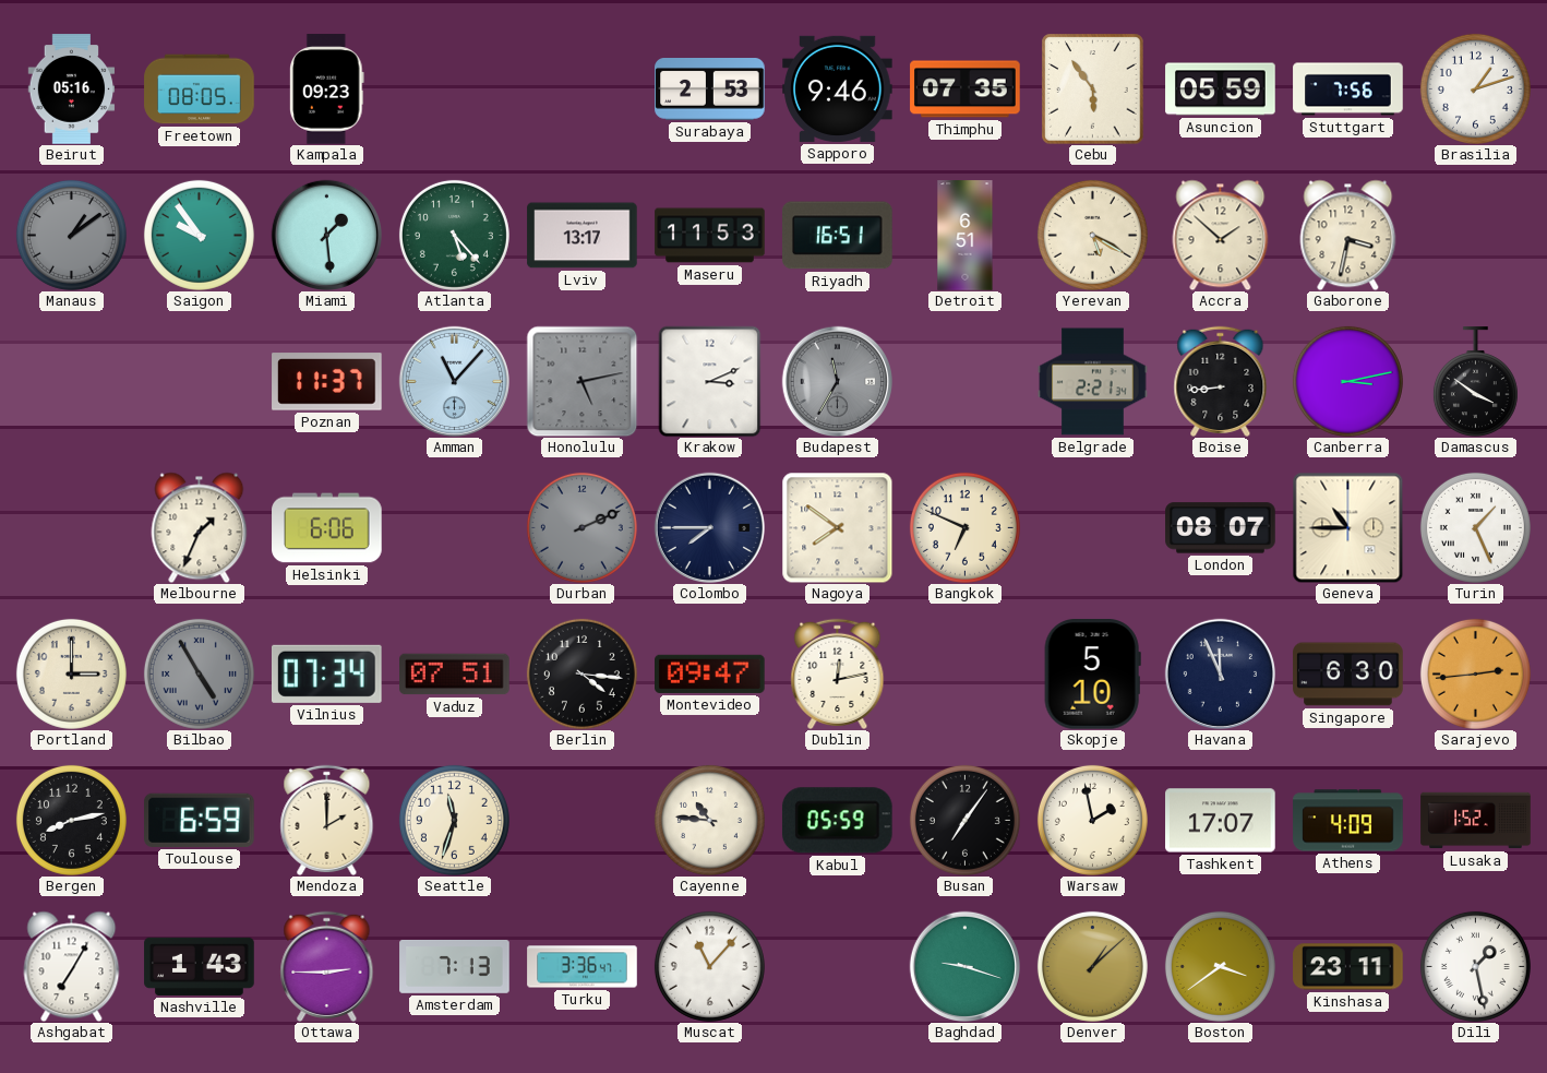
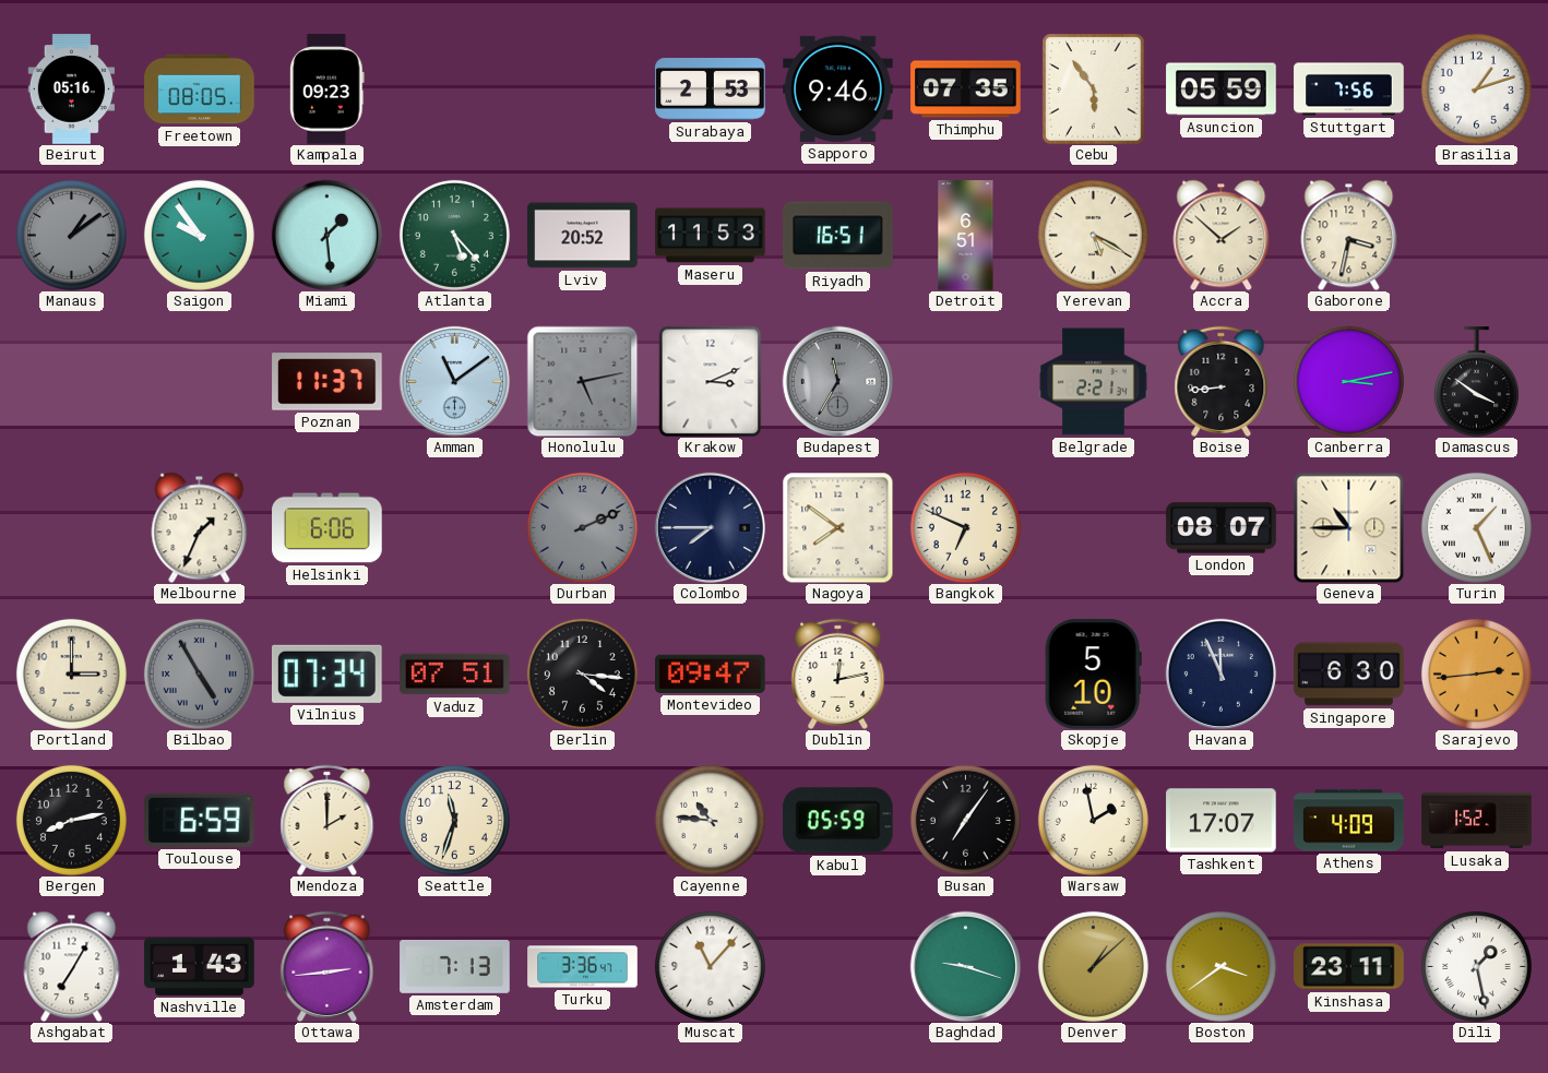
Lviv: 13:17 -> 20:52
Amman: 11:07 -> 11:09
Ottawa: 2:45 -> 2:44
